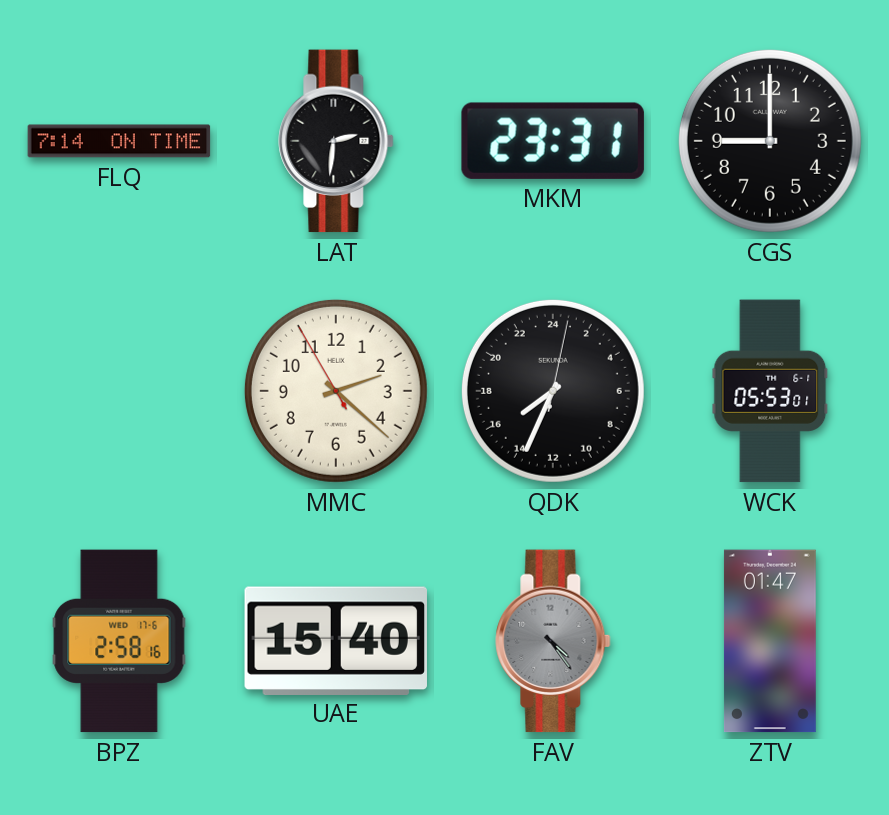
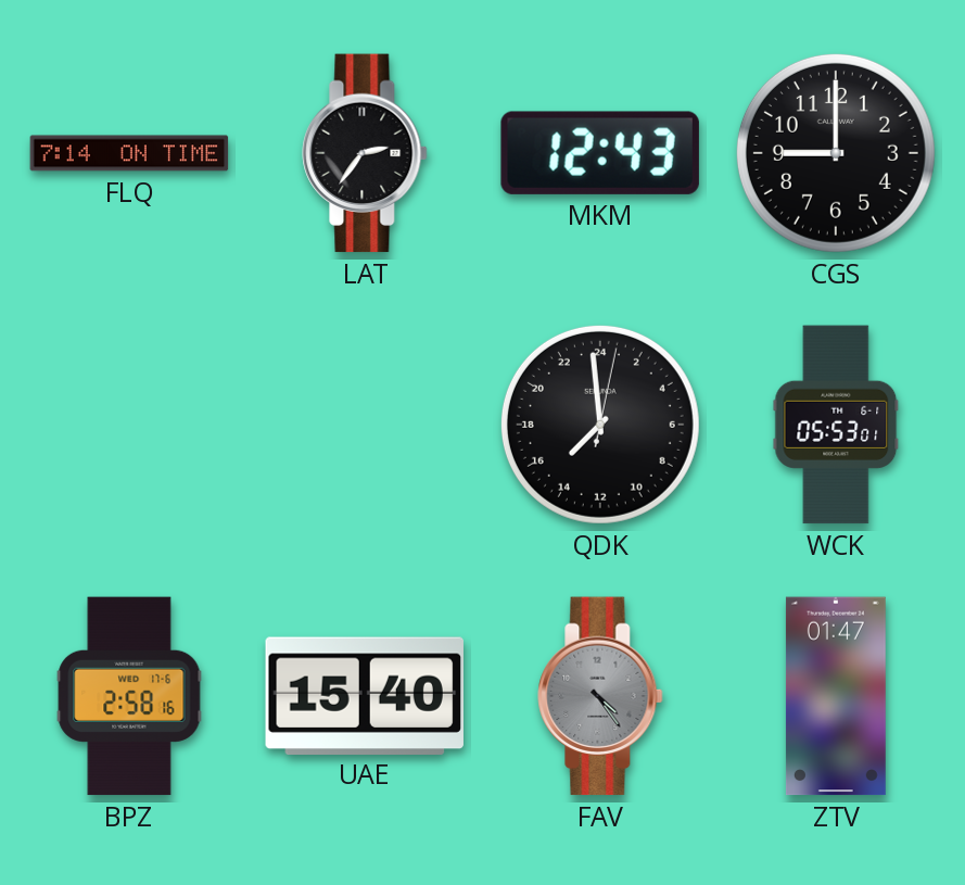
LAT: 2:31 -> 2:36
MKM: 23:31 -> 12:43
MMC: 2:21 -> none
QDK: 15:34 -> 14:59
